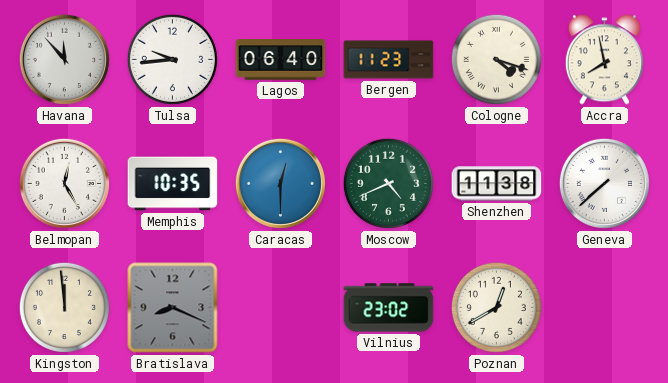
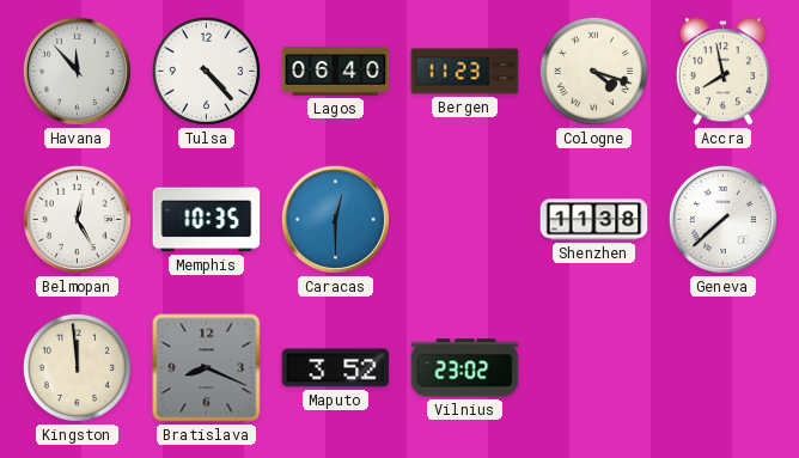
Tulsa: 9:44 -> 4:23
Moscow: 4:41 -> none
Maputo: none -> 3:52
Poznan: 12:40 -> none
